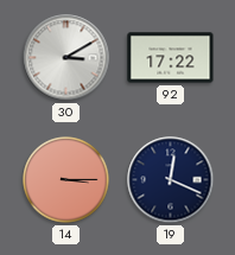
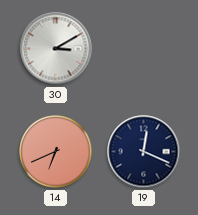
92: 17:22 -> none
14: 3:15 -> 6:41
